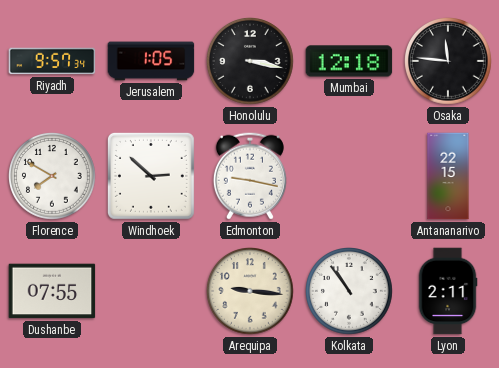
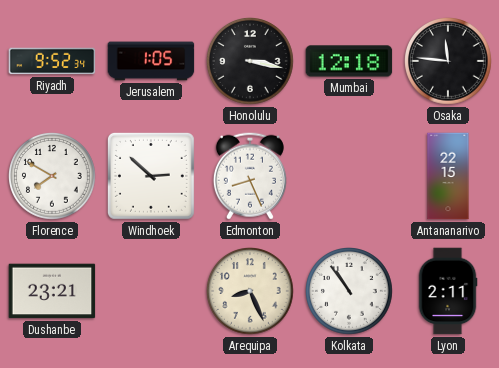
Riyadh: 9:57 -> 9:52
Edmonton: 9:17 -> 8:26
Dushanbe: 07:55 -> 23:21
Arequipa: 9:16 -> 8:26
